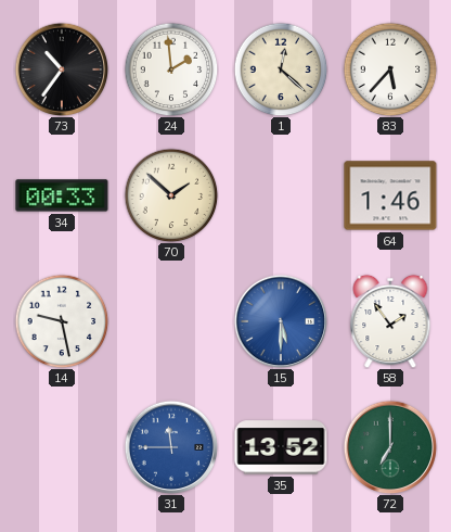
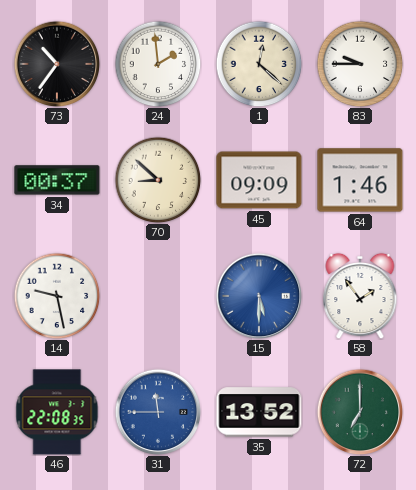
83: 5:37 -> 9:45
34: 00:33 -> 00:37
70: 1:52 -> 8:52
45: none -> 09:09
46: none -> 22:08
